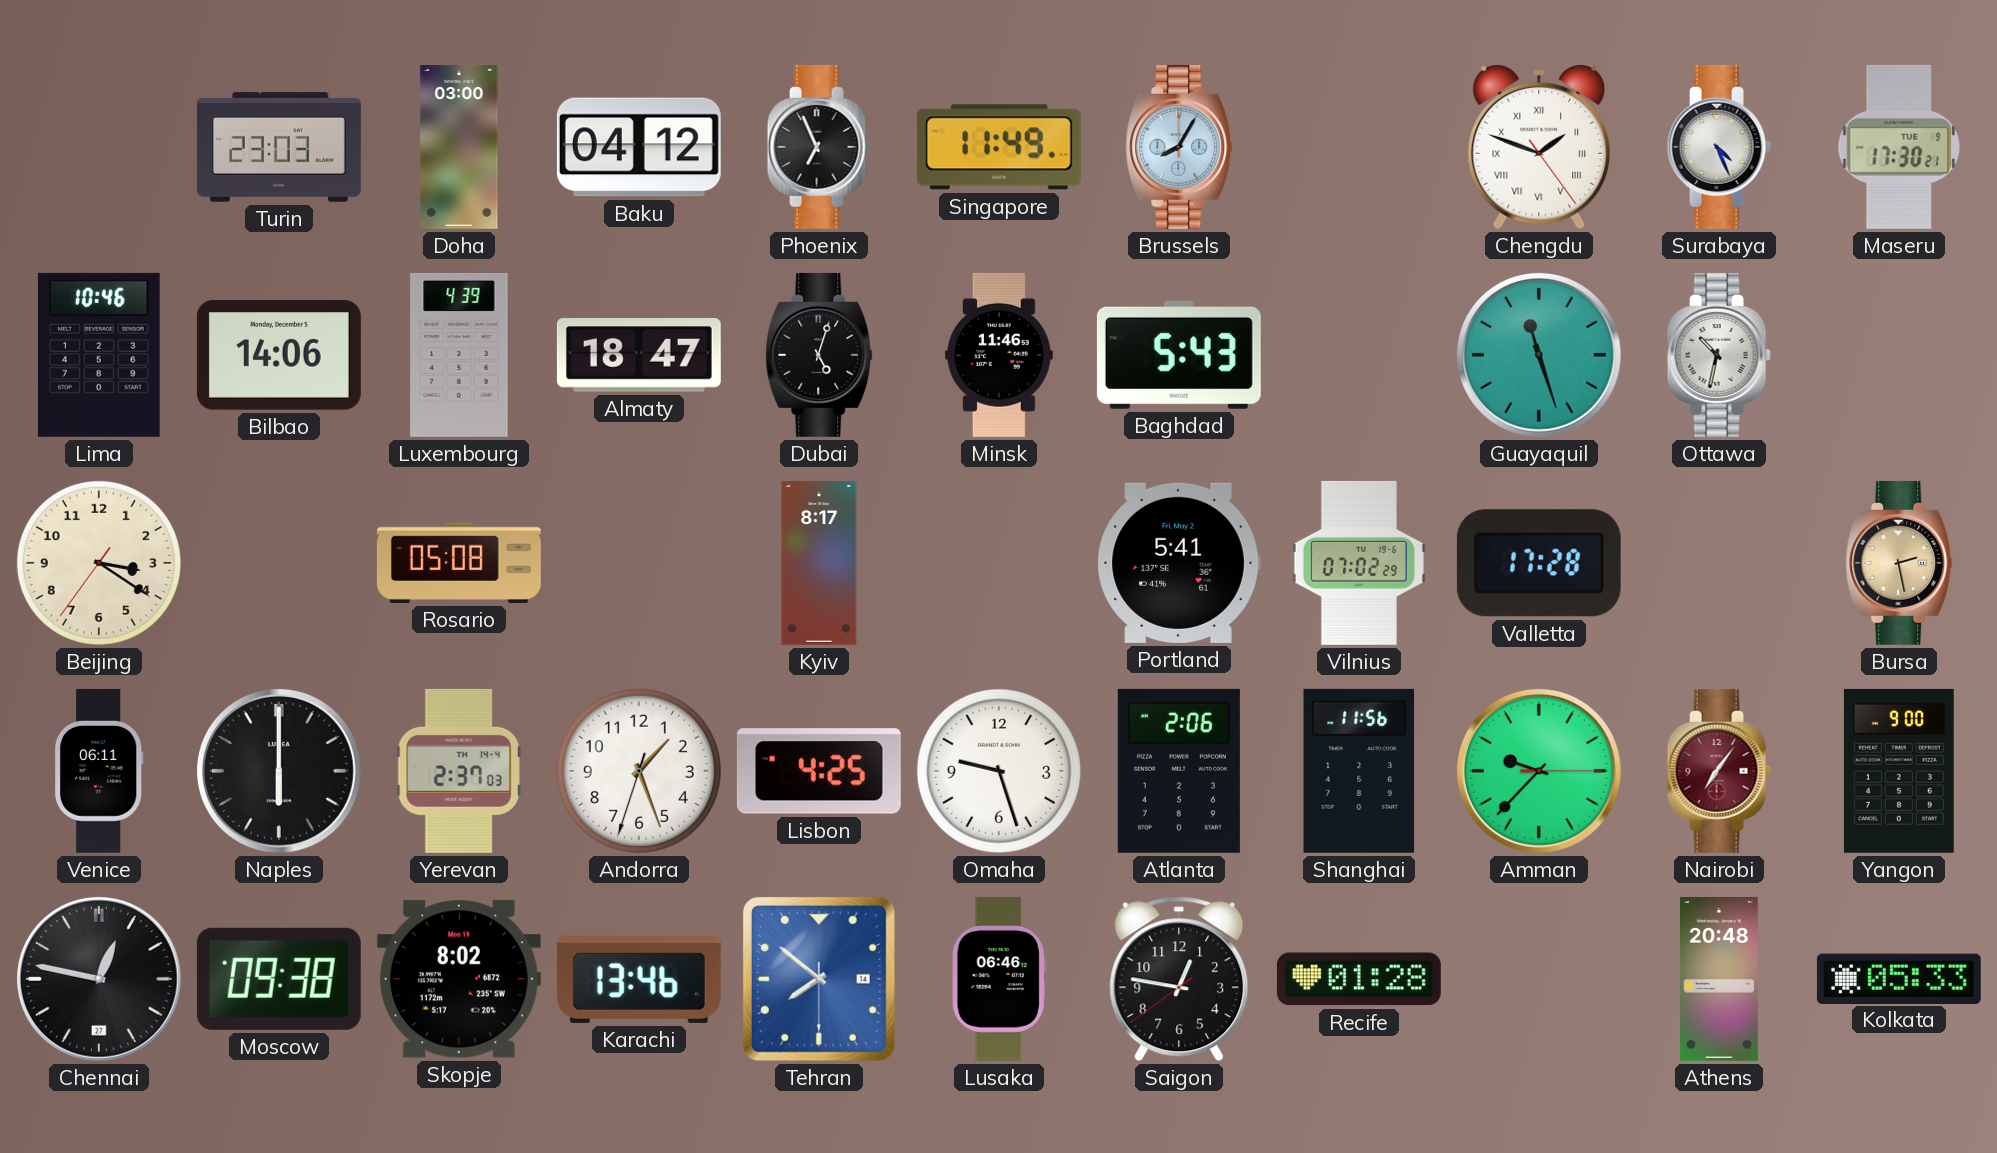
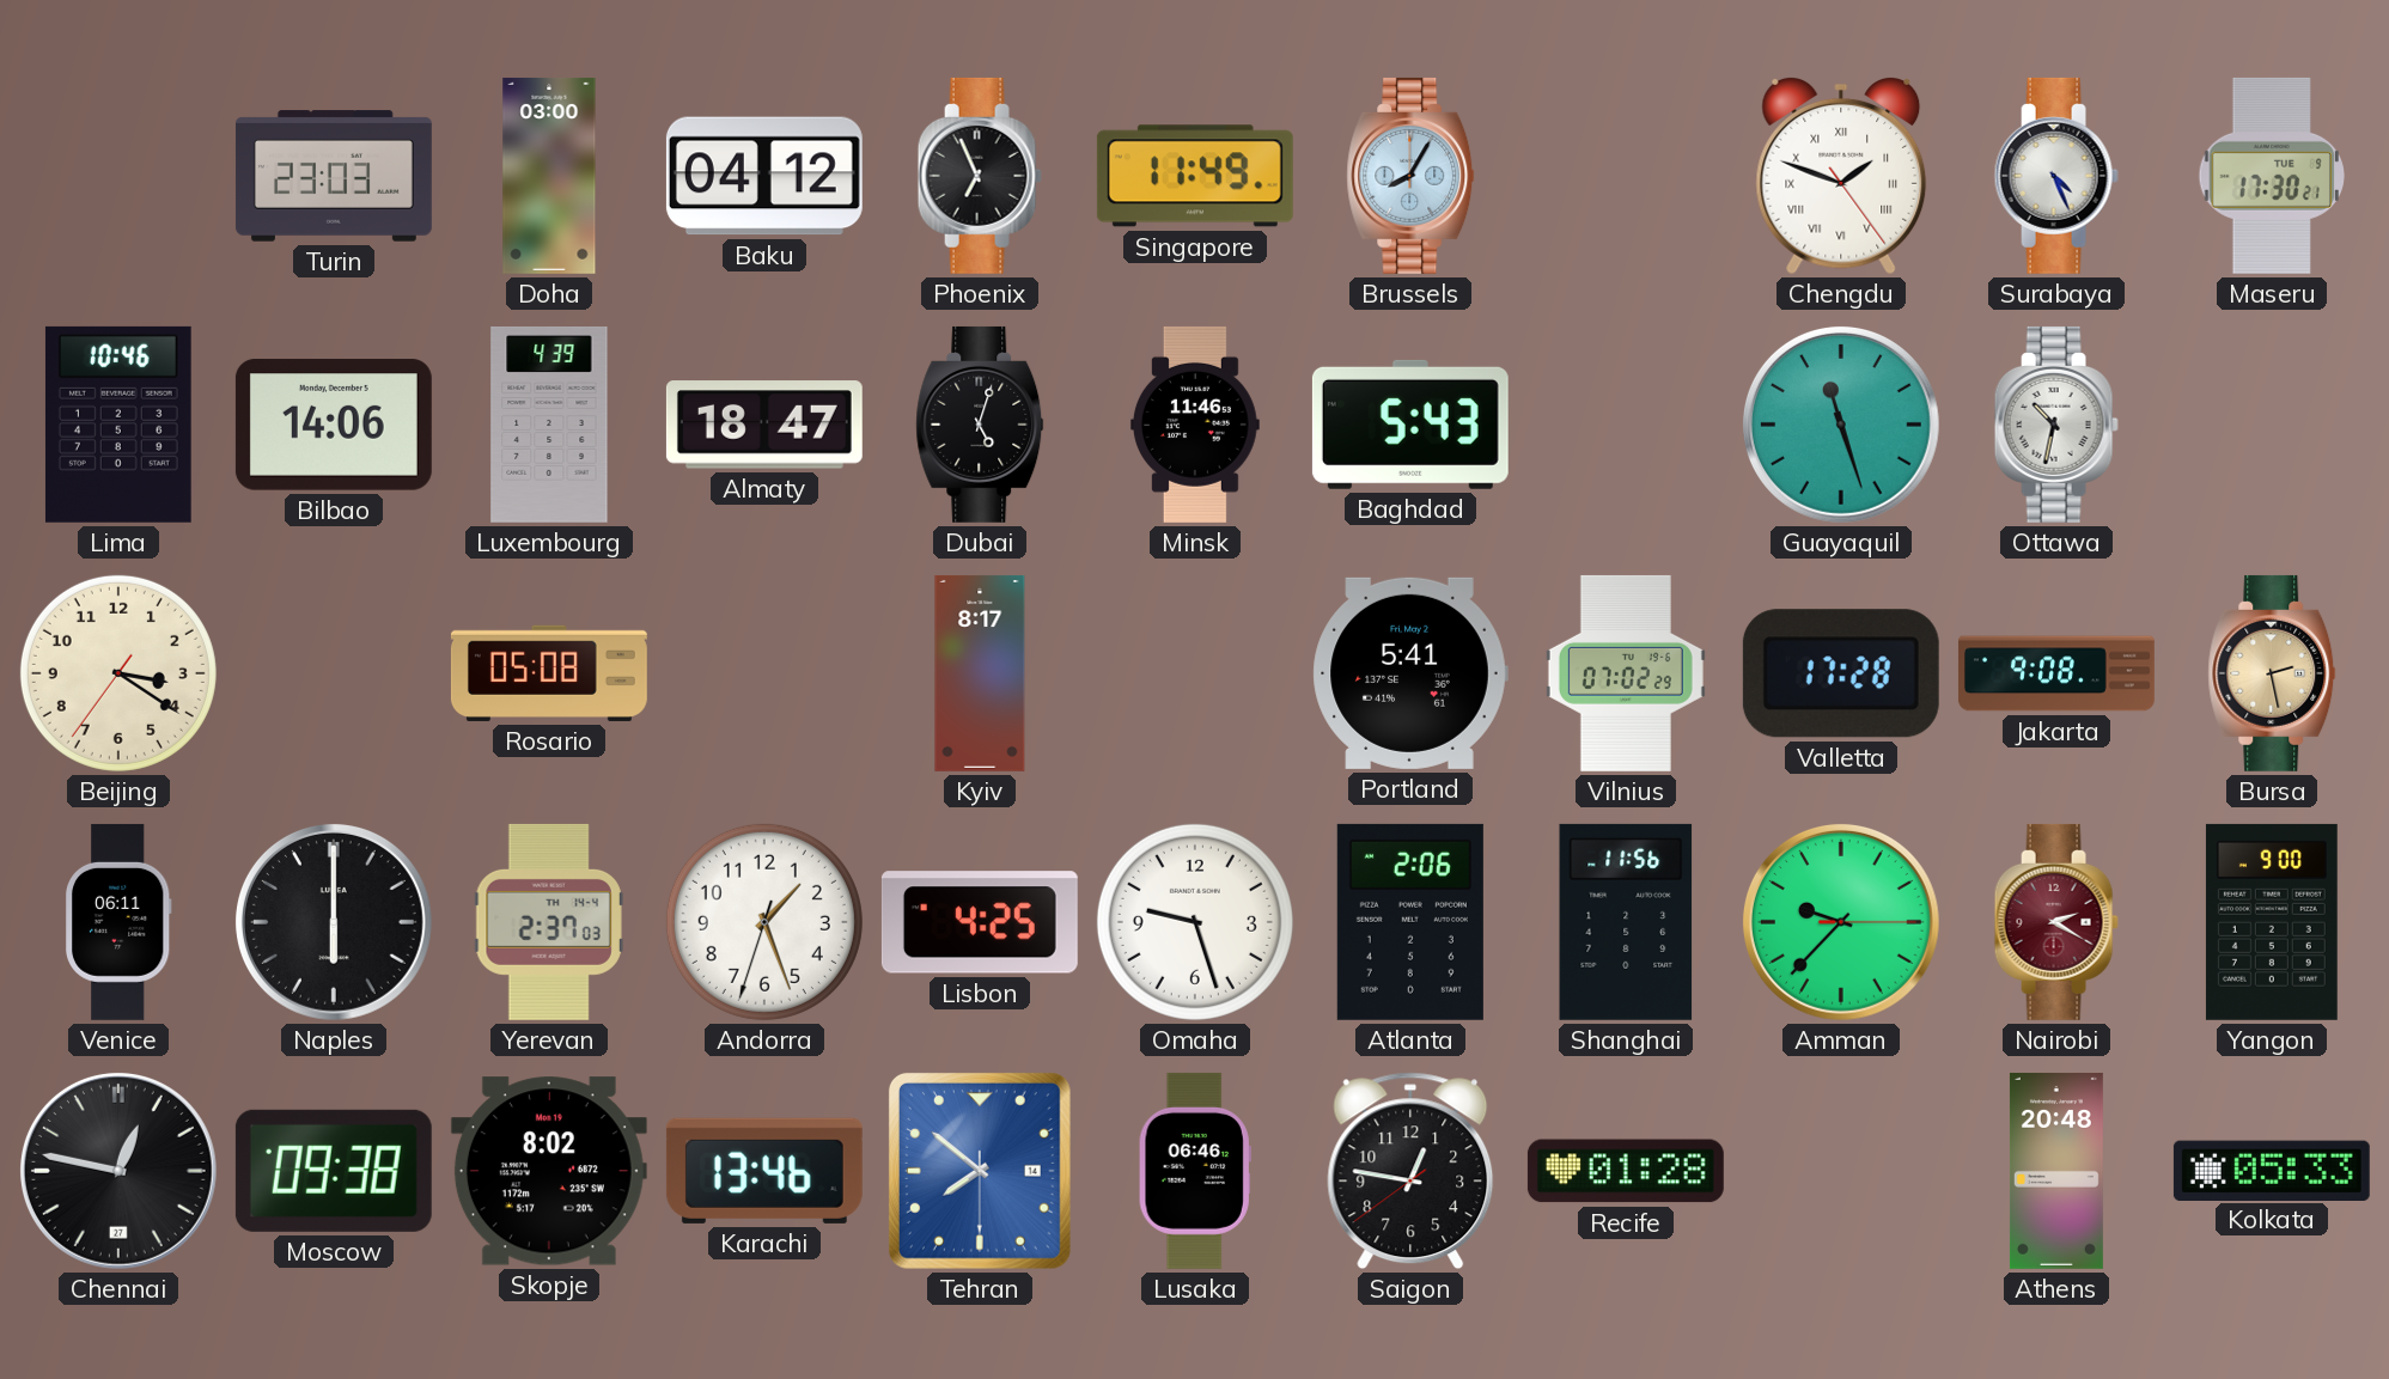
Jakarta: none -> 9:08
Nairobi: 7:06 -> 2:20
